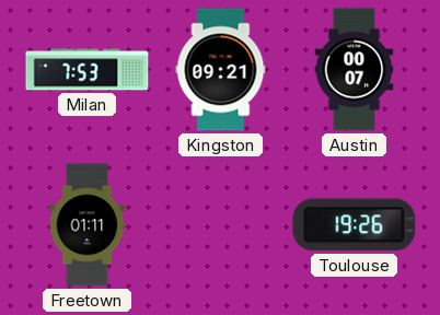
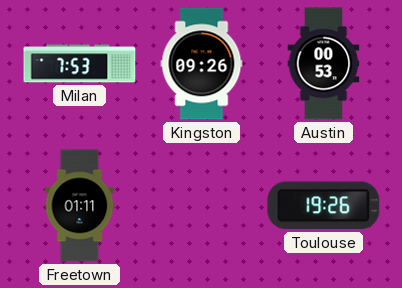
Kingston: 09:21 -> 09:26
Austin: 00:07 -> 00:53
